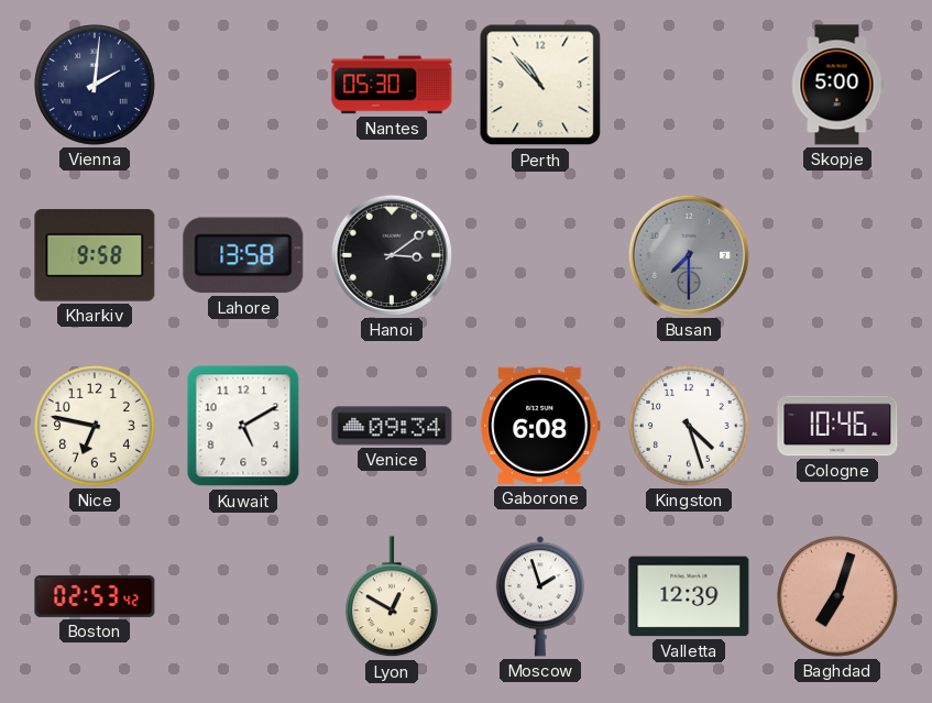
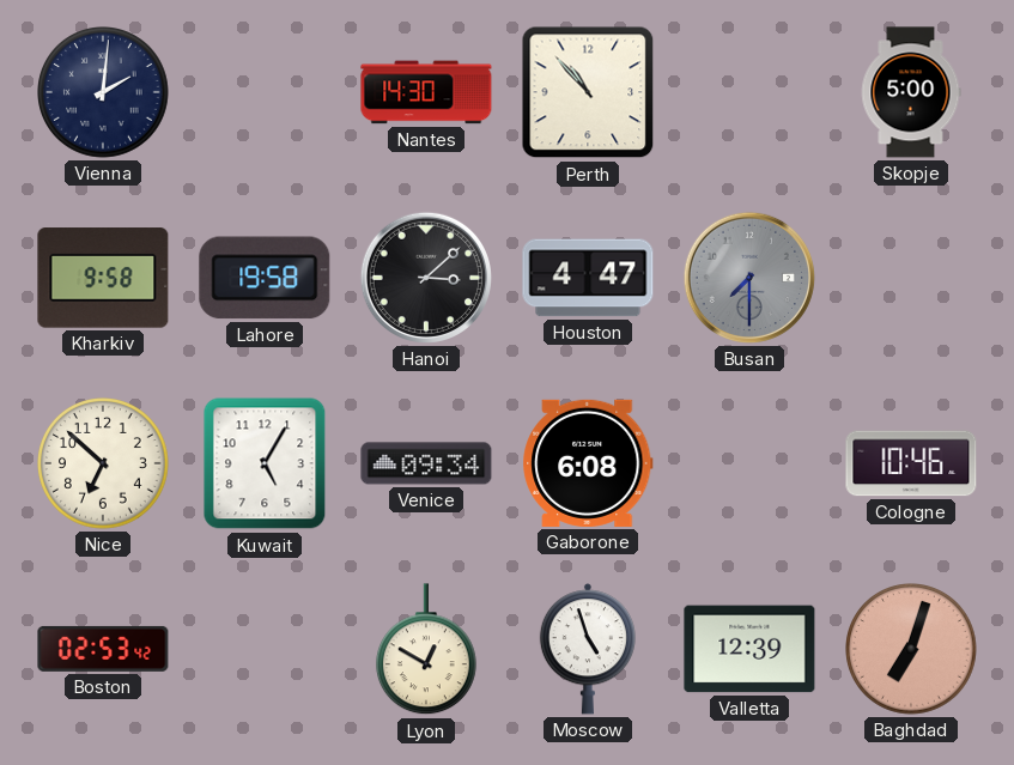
Nantes: 05:30 -> 14:30
Lahore: 13:58 -> 19:58
Hanoi: 3:09 -> 3:08
Houston: none -> 4:47
Nice: 6:47 -> 6:52
Kuwait: 5:10 -> 5:05
Kingston: 4:27 -> none
Moscow: 1:57 -> 4:57
